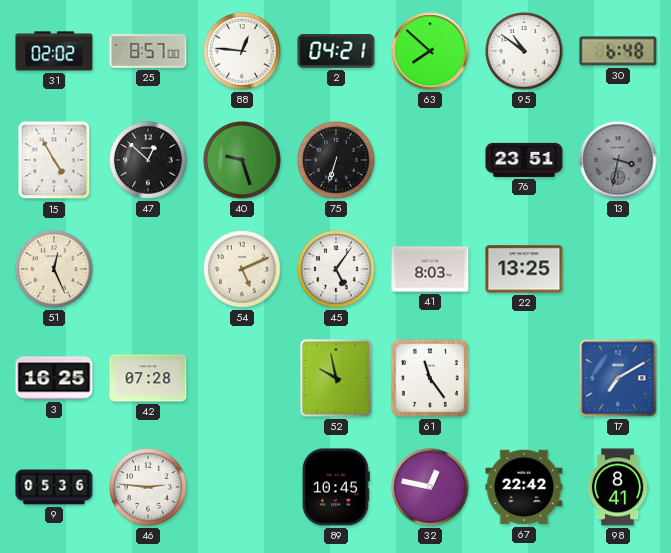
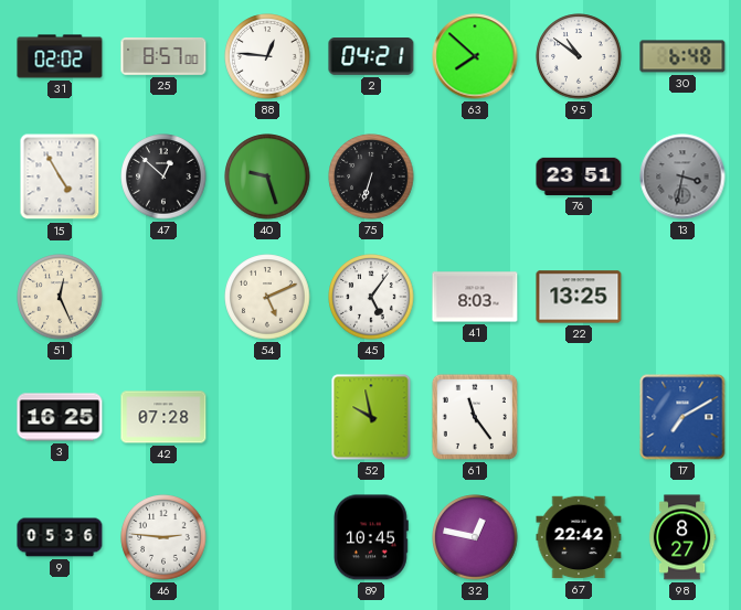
98: 8:41 -> 8:27
